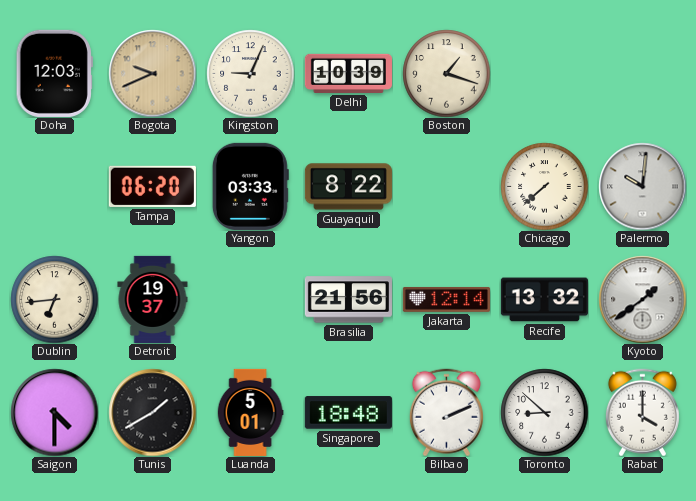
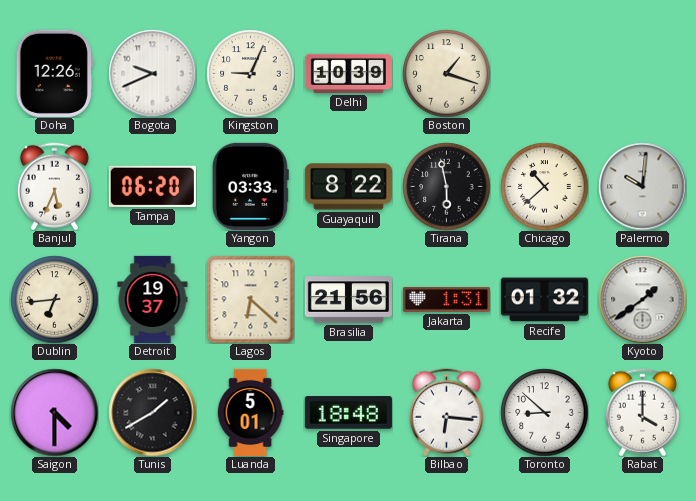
Doha: 12:03 -> 12:26
Bogota dial: champagne -> white
Banjul: none -> 5:34
Tirana: none -> 5:58
Chicago: 7:38 -> 10:38
Lagos: none -> 6:22
Jakarta: 12:14 -> 1:31
Recife: 13:32 -> 01:32
Bilbao: 2:11 -> 6:16
